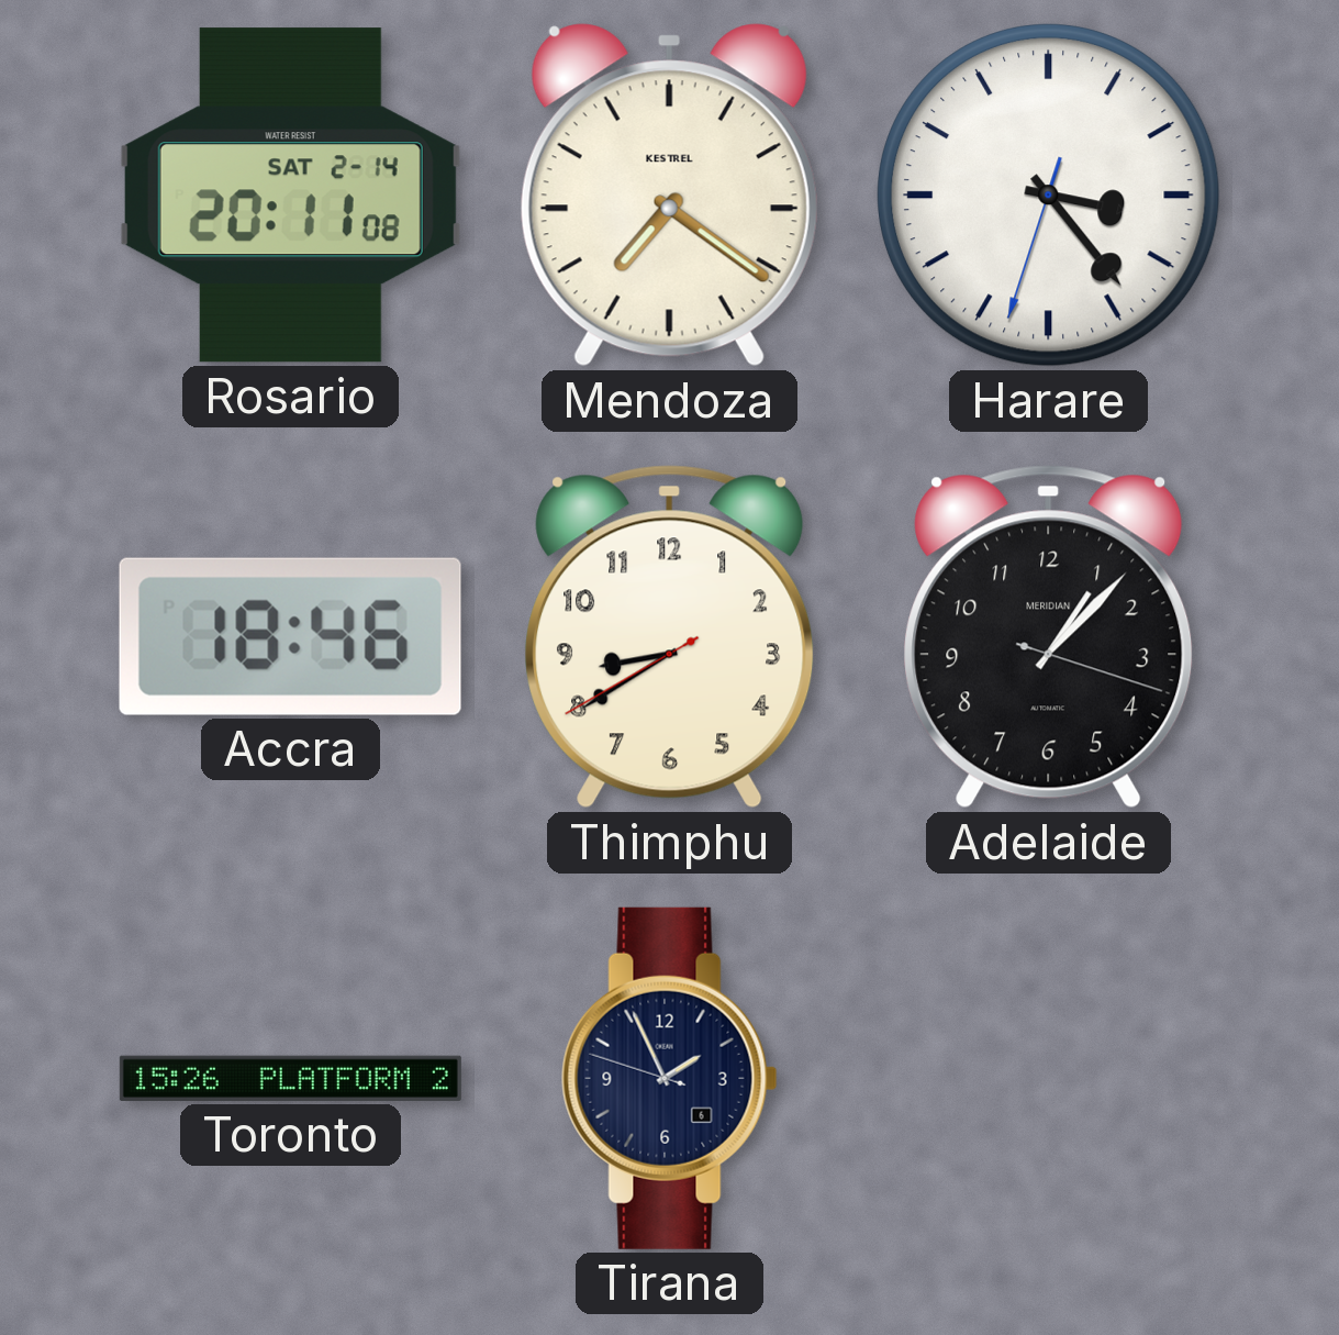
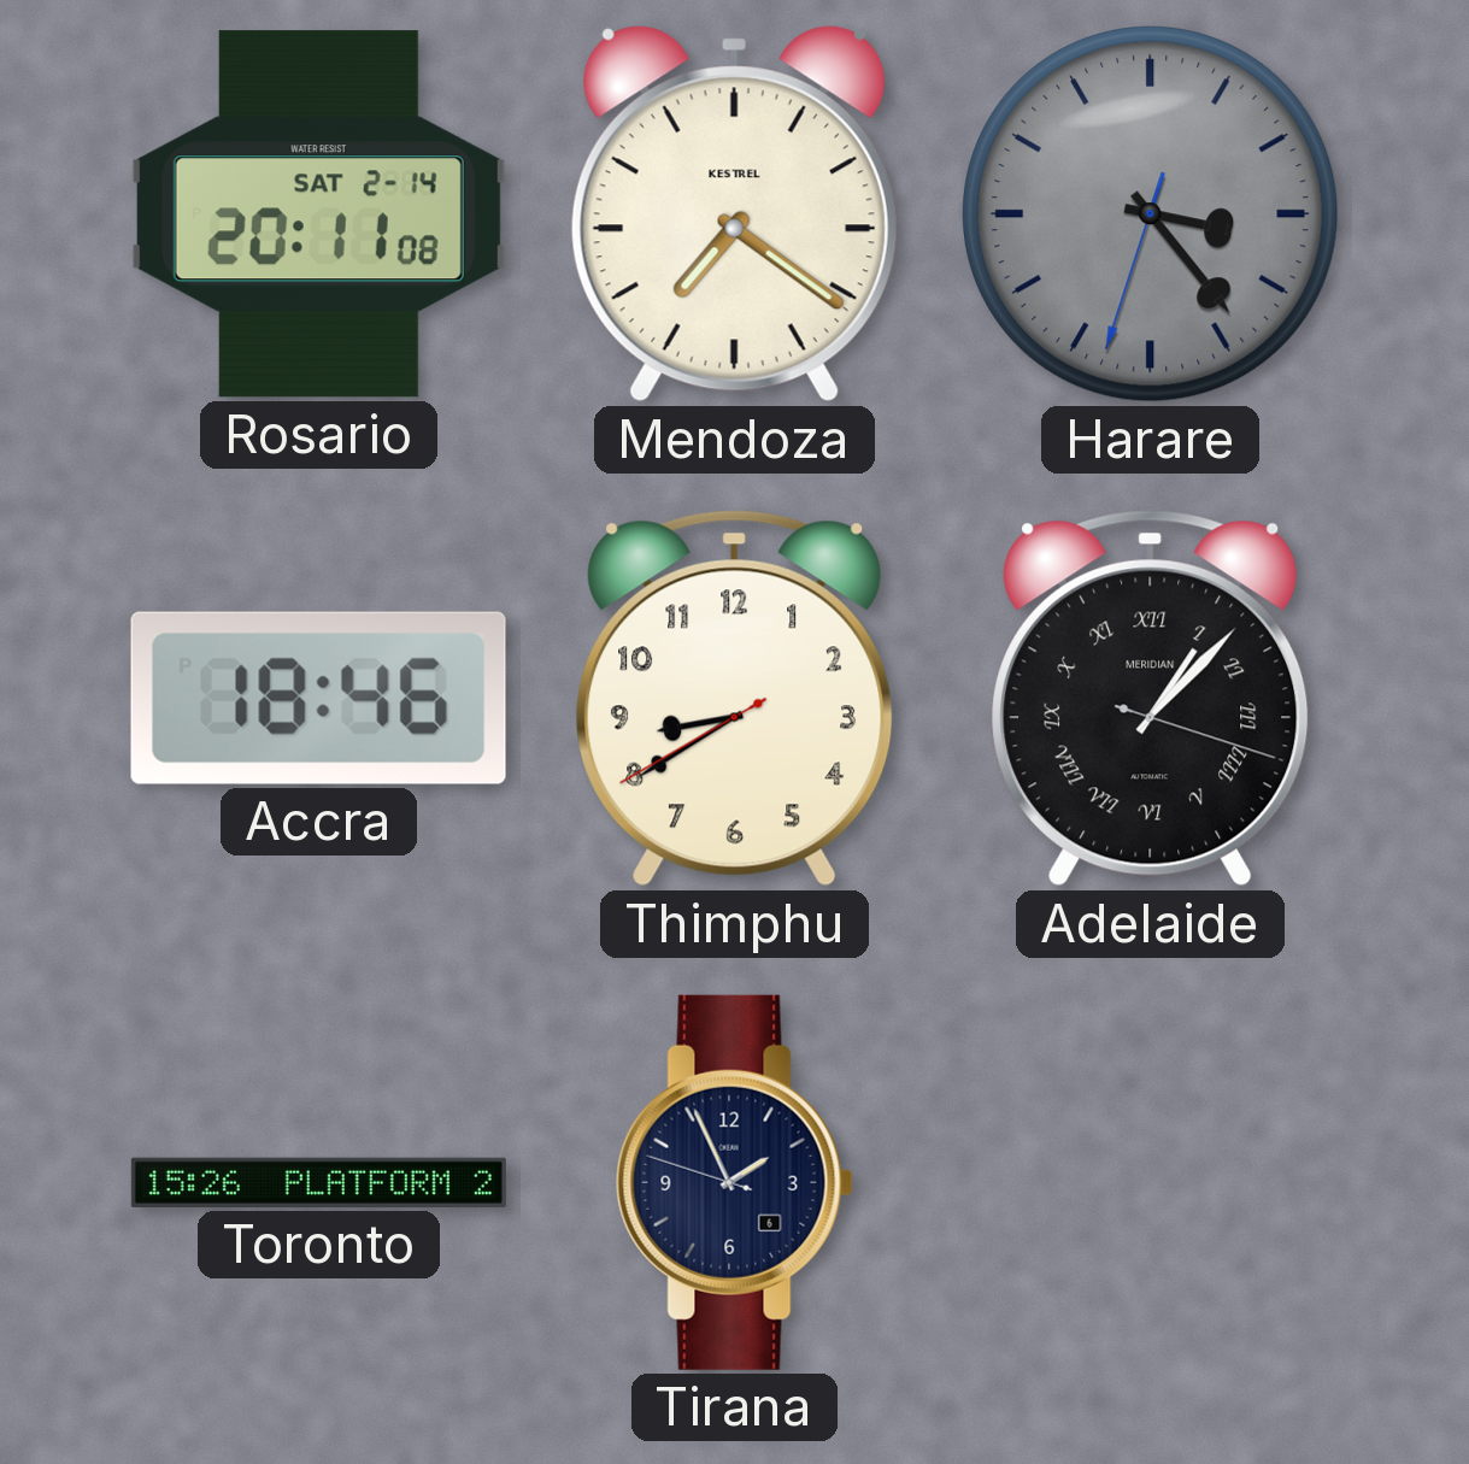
Harare dial: white -> grey
Adelaide numerals: Arabic -> Roman
